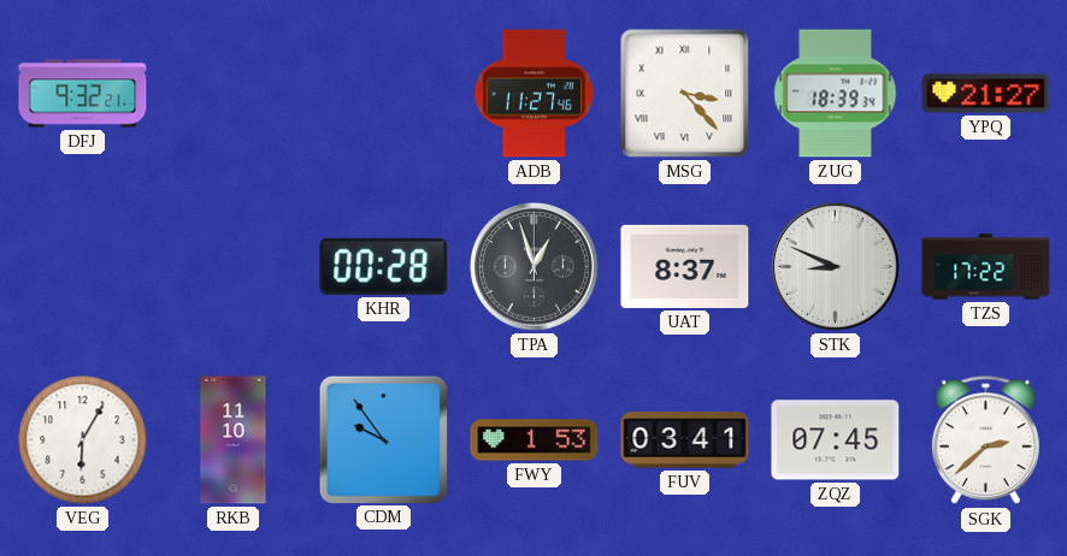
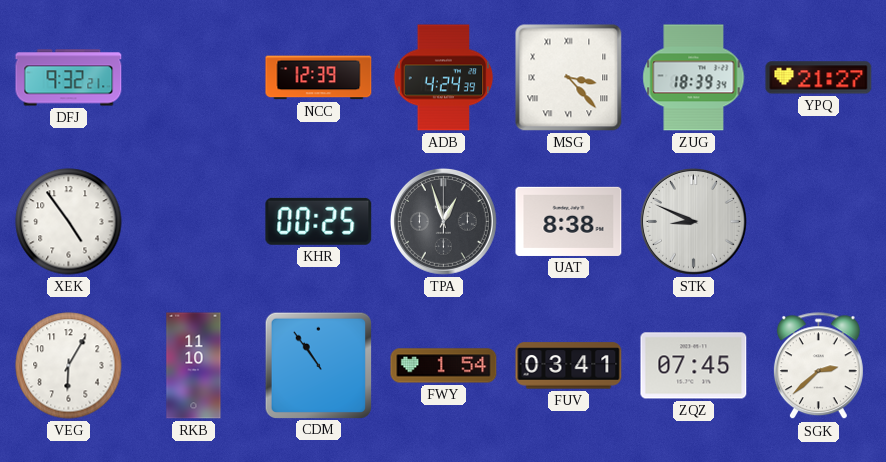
NCC: none -> 12:39
ADB: 11:27 -> 4:24
XEK: none -> 4:54
KHR: 00:28 -> 00:25
UAT: 8:37 -> 8:38
TZS: 17:22 -> none
CDM: 9:54 -> 10:54
FWY: 1:53 -> 1:54
